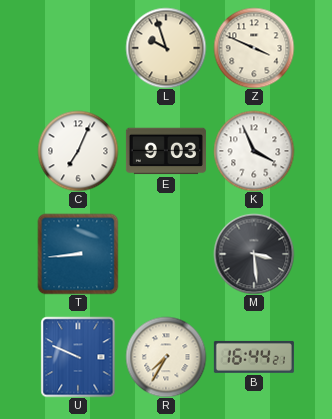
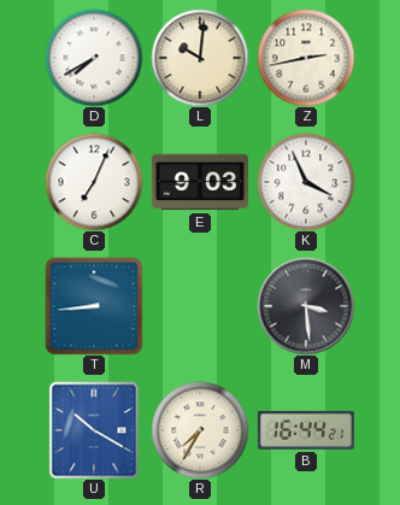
D: none -> 7:40
L: 9:57 -> 10:01
Z: 3:49 -> 2:43
U: 9:49 -> 10:20
